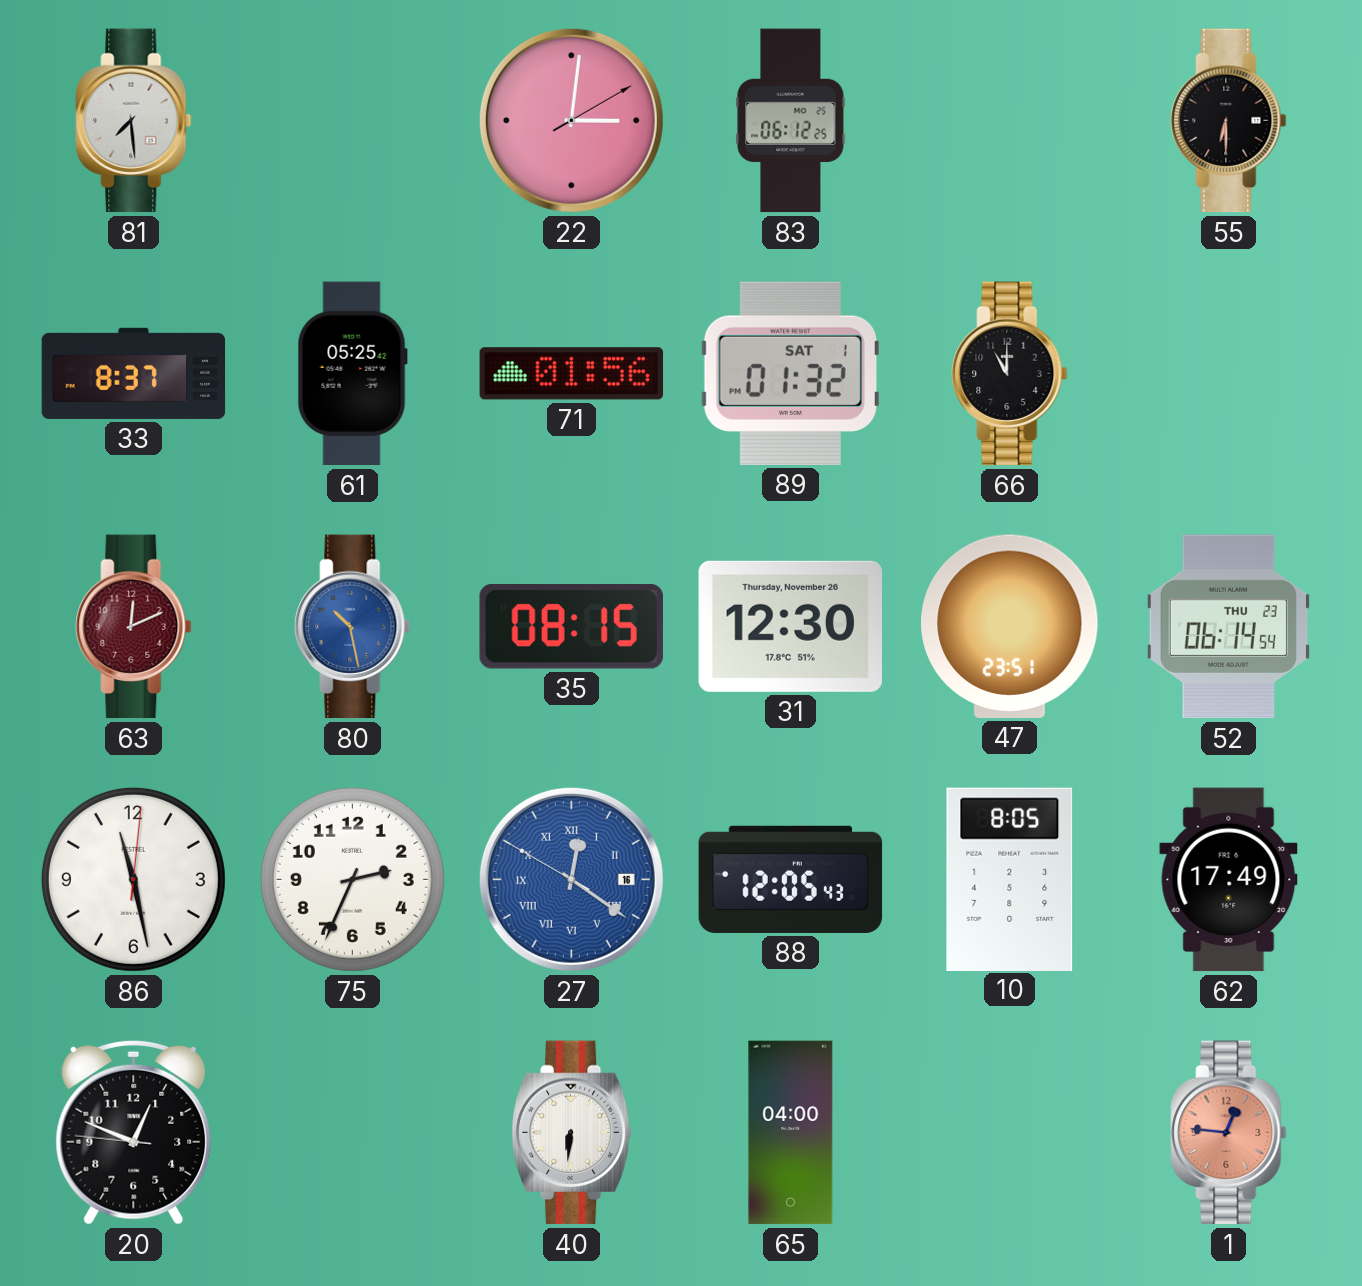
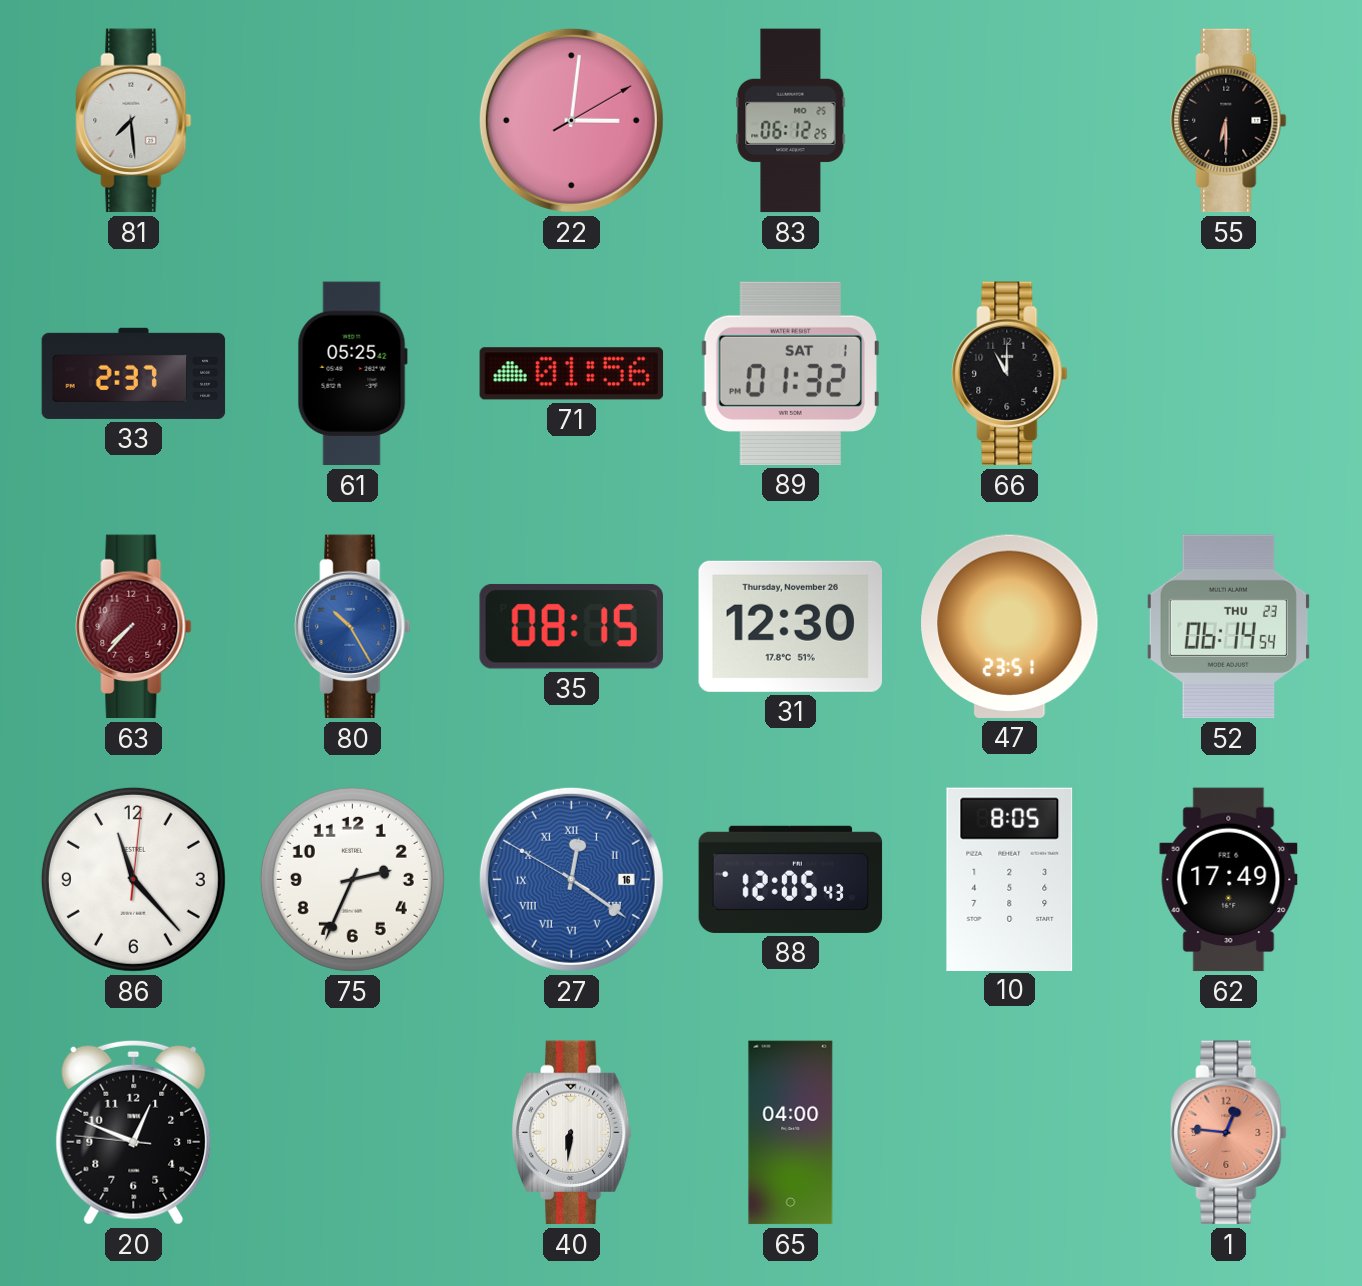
33: 8:37 -> 2:37
63: 12:11 -> 7:37
80: 10:28 -> 10:25
86: 11:28 -> 11:23
